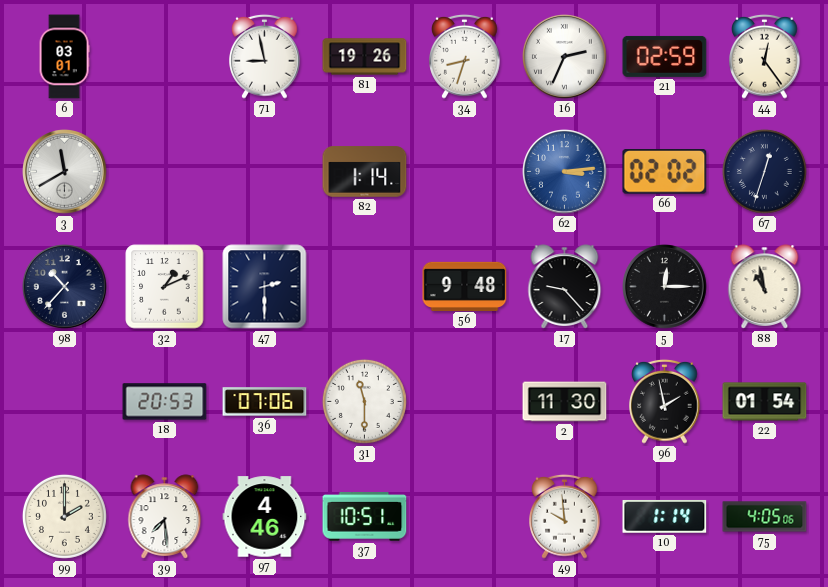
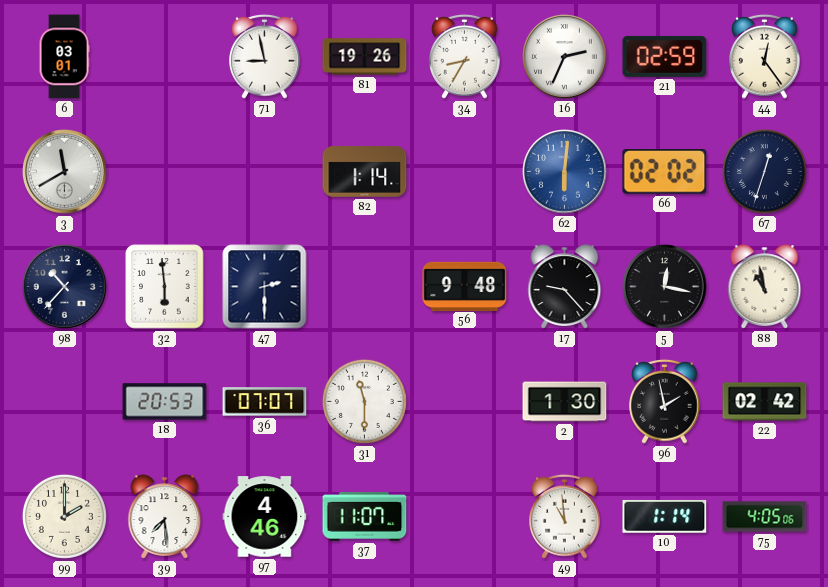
34: 8:33 -> 8:35
62: 3:14 -> 6:01
32: 1:11 -> 5:59
5: 12:15 -> 12:17
36: 07:06 -> 07:07
2: 11:30 -> 1:30
22: 01:54 -> 02:42
37: 10:51 -> 11:07
49: 9:59 -> 10:59
